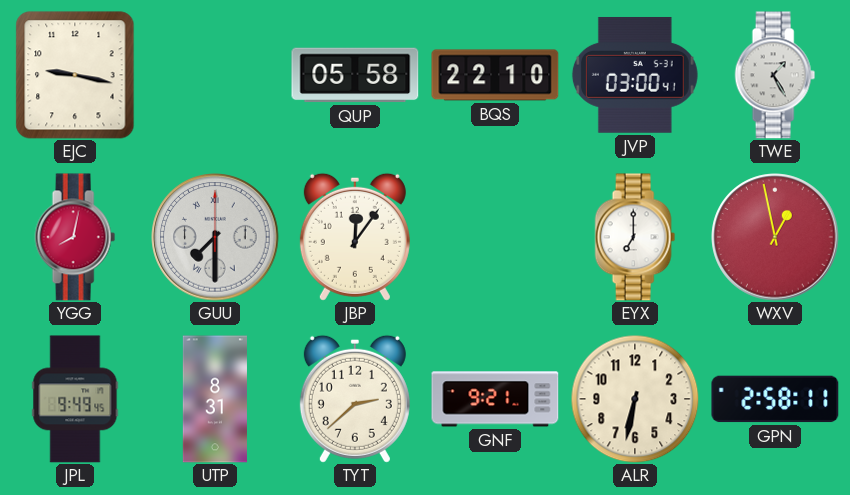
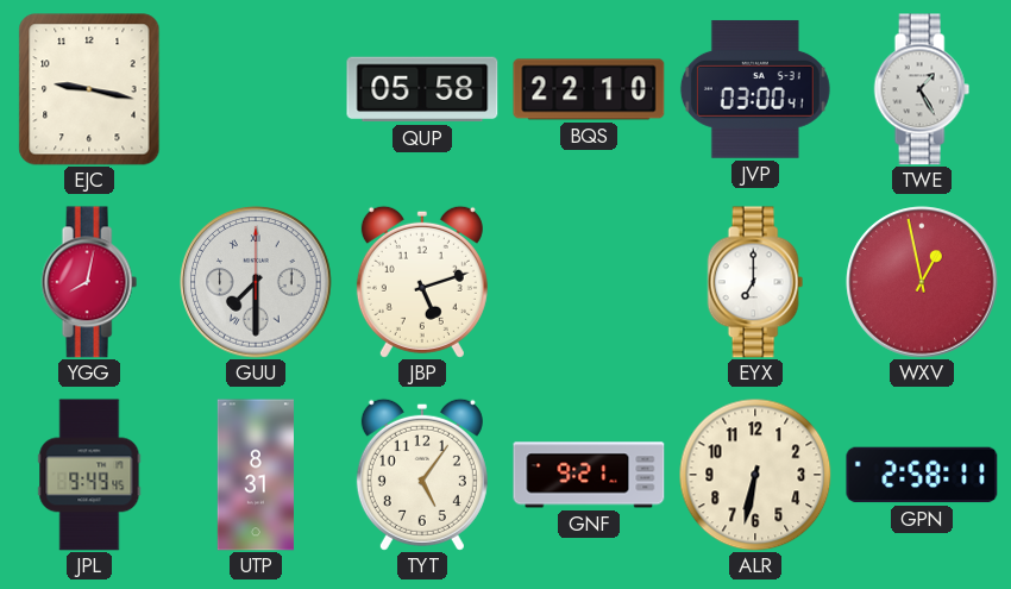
JBP: 12:06 -> 5:12
TYT: 2:38 -> 5:06
